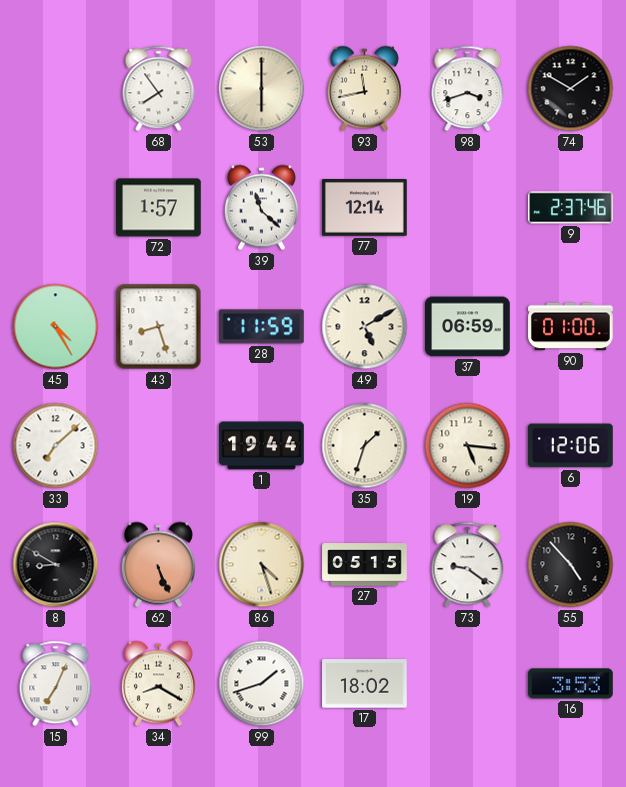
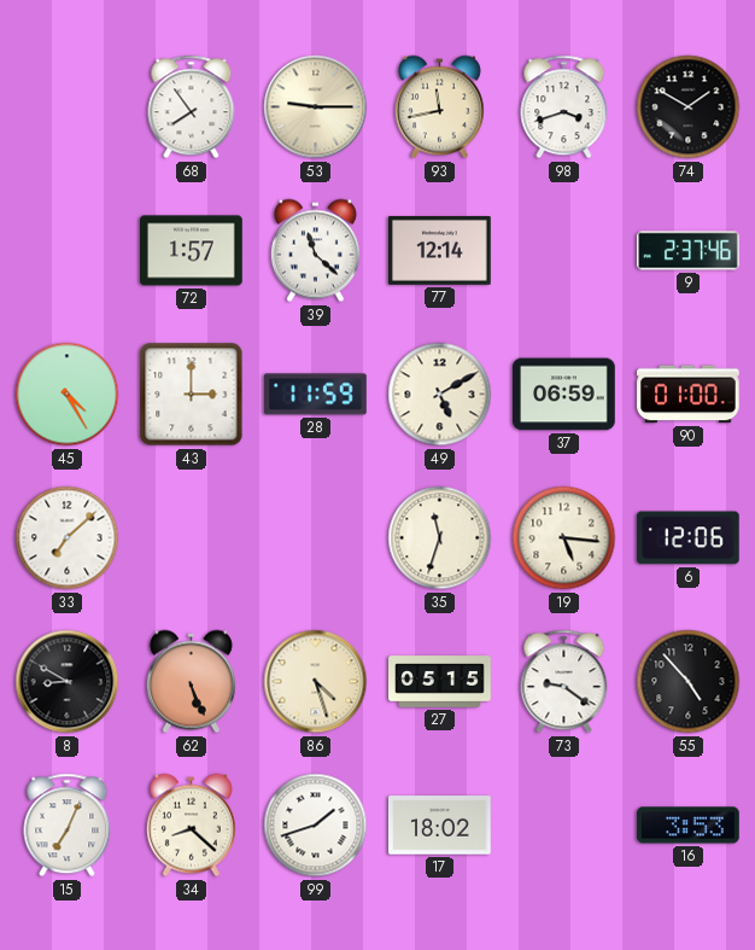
53: 6:00 -> 9:15
43: 8:27 -> 3:00
1: 19:44 -> none
35: 1:33 -> 11:33
34: 8:20 -> 8:22
